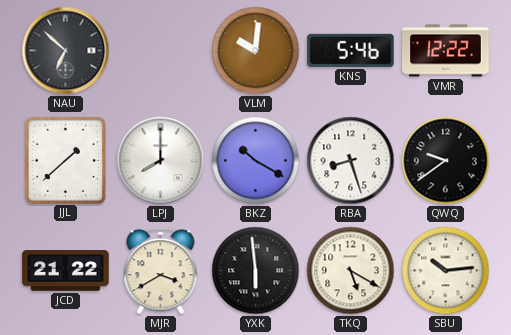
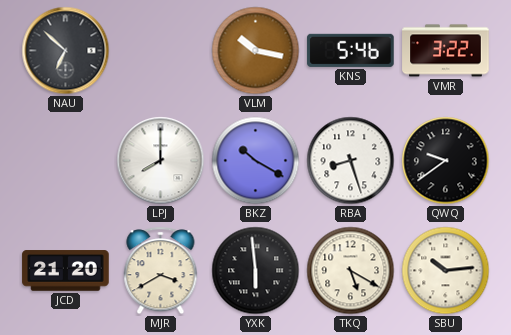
VLM: 10:01 -> 10:17
VMR: 12:22 -> 3:22
JJL: 1:38 -> none
JCD: 21:22 -> 21:20
